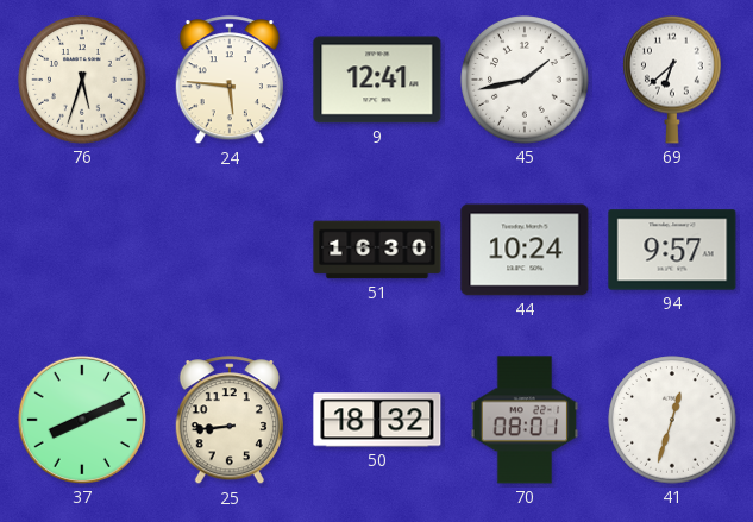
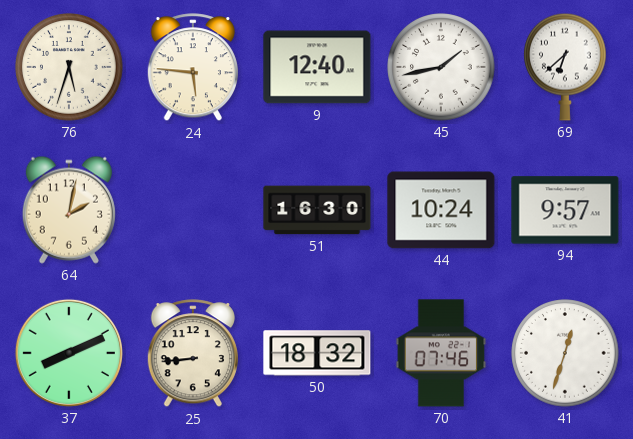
9: 12:41 -> 12:40
64: none -> 2:02
70: 08:01 -> 07:46
